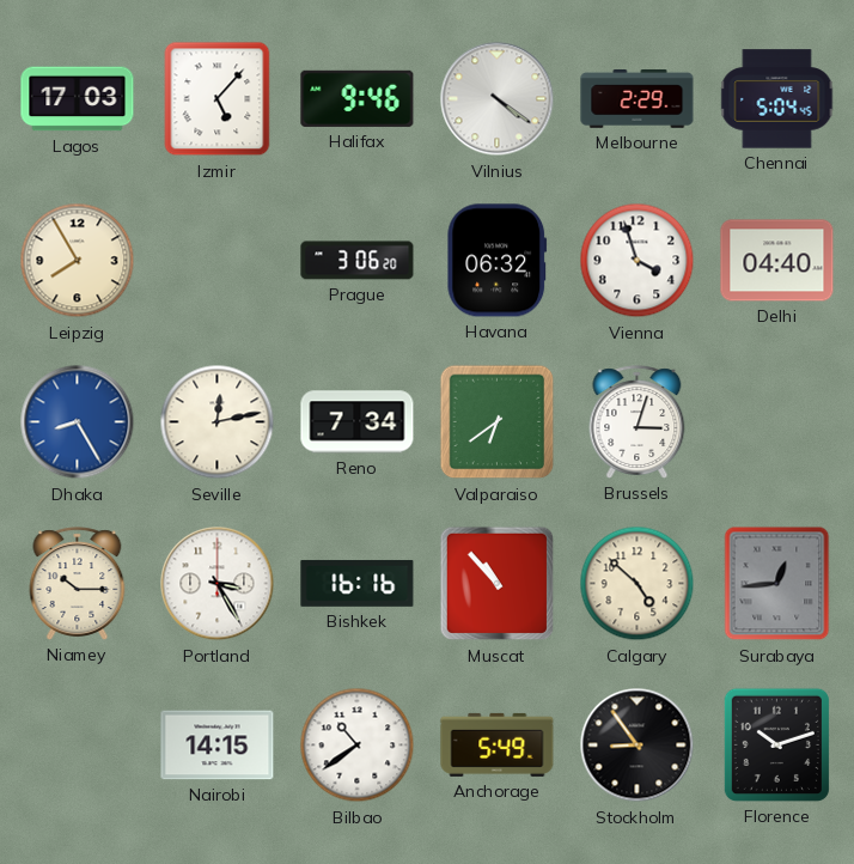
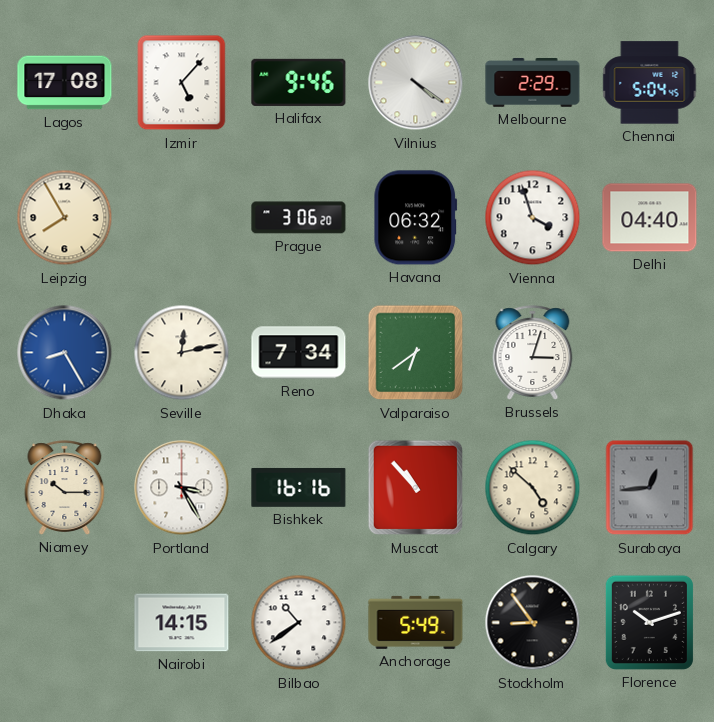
Lagos: 17:03 -> 17:08
